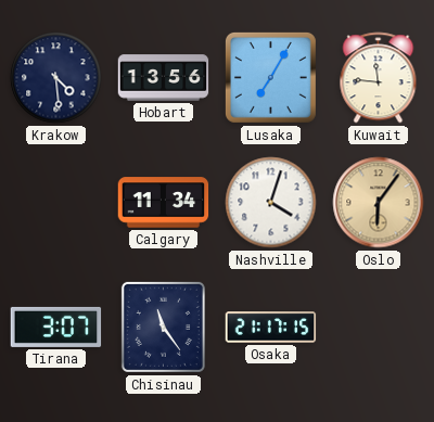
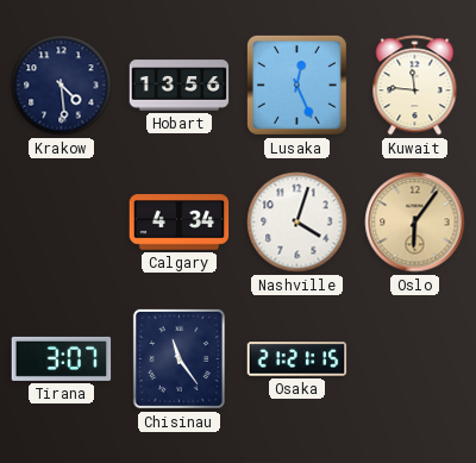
Lusaka: 7:05 -> 12:26
Calgary: 11:34 -> 4:34
Osaka: 21:17 -> 21:21
